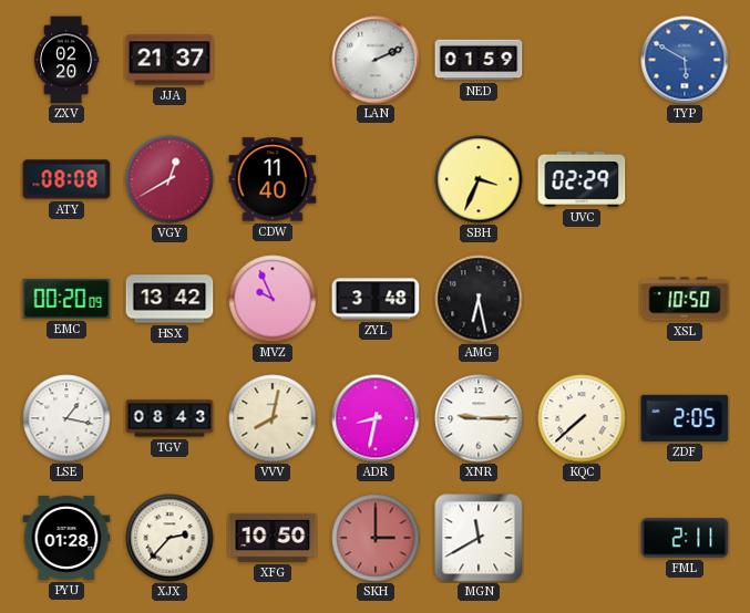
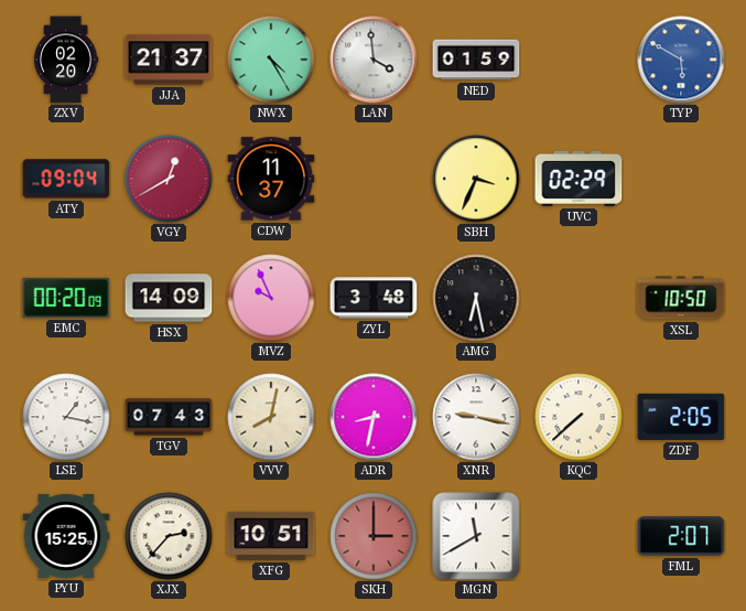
NWX: none -> 4:25
LAN: 2:11 -> 3:59
ATY: 08:08 -> 09:04
CDW: 11:40 -> 11:37
HSX: 13:42 -> 14:09
TGV: 08:43 -> 07:43
XNR: 9:15 -> 9:17
PYU: 01:28 -> 15:25
XFG: 10:50 -> 10:51
FML: 2:11 -> 2:07
